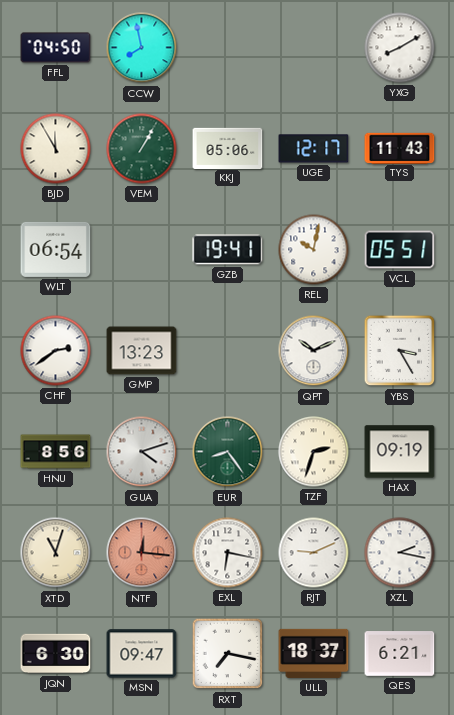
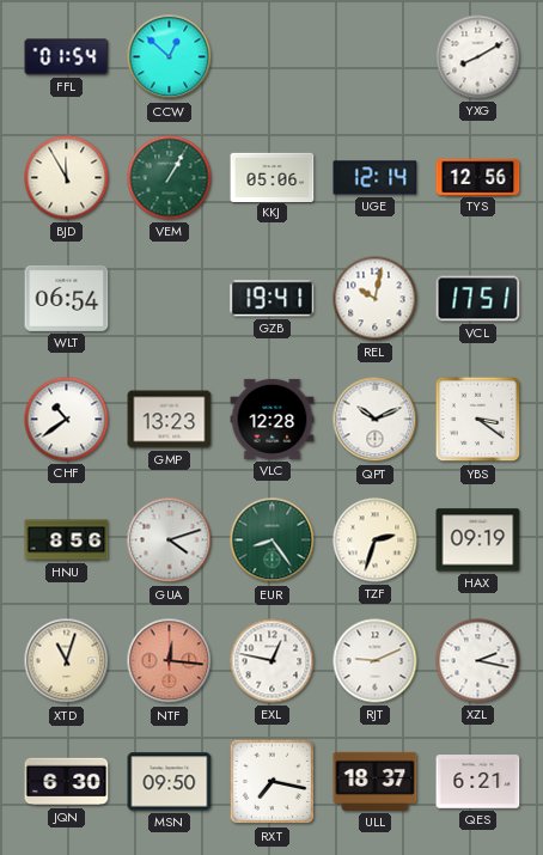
FFL: 04:50 -> 01:54
CCW: 7:58 -> 12:52
UGE: 12:17 -> 12:14
TYS: 11:43 -> 12:56
VCL: 05:51 -> 17:51
CHF: 2:39 -> 10:39
VLC: none -> 12:28
YBS: 3:25 -> 3:21
EXL: 6:17 -> 12:47
MSN: 09:47 -> 09:50
